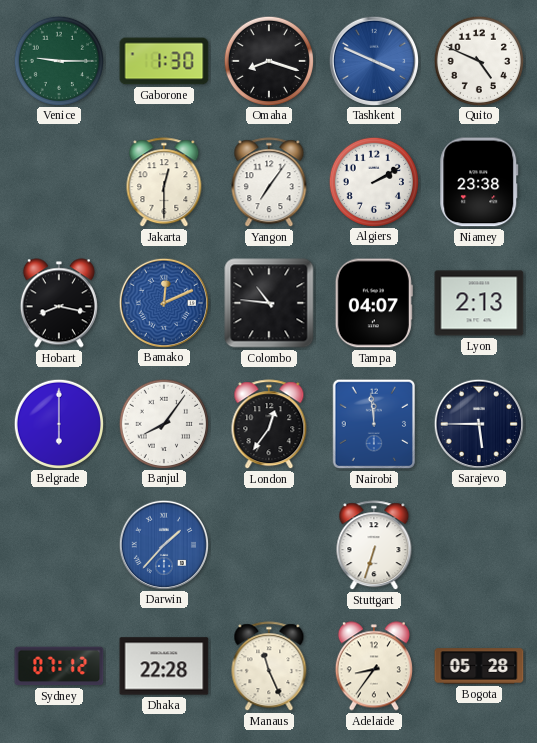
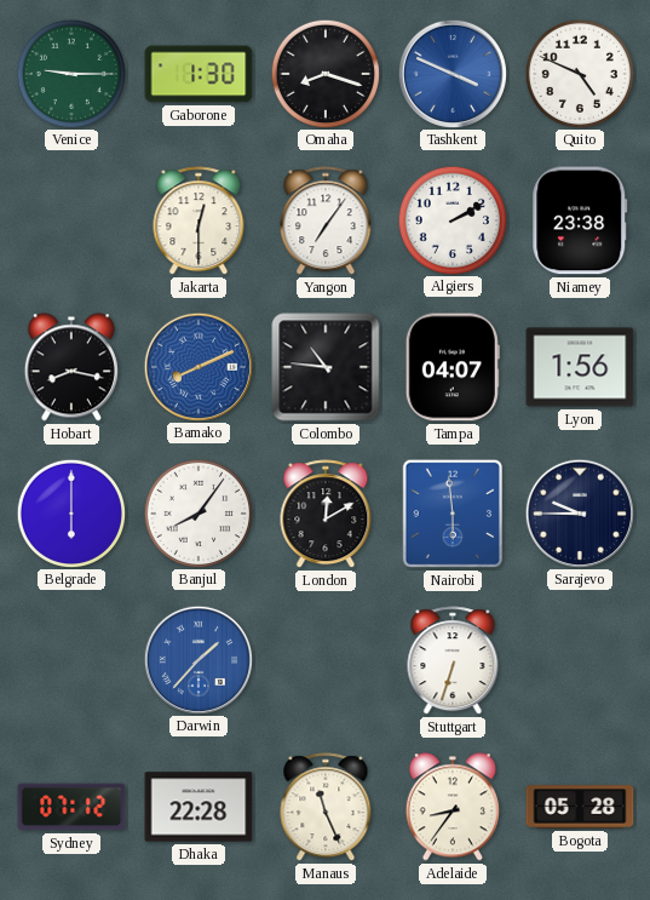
Bamako: 12:11 -> 8:11
Lyon: 2:13 -> 1:56
London: 12:36 -> 12:10
Nairobi: 11:59 -> 5:59
Sarajevo: 5:45 -> 9:45
